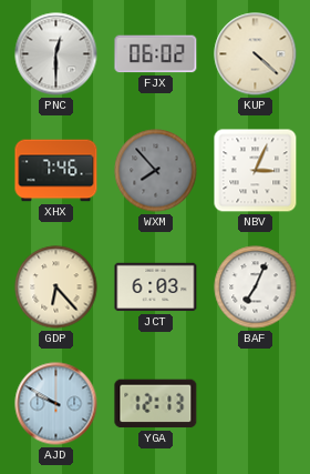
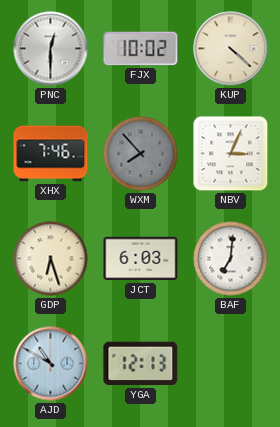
FJX: 06:02 -> 10:02
GDP: 6:23 -> 6:27
BAF: 7:04 -> 7:01
AJD: 9:50 -> 10:50
